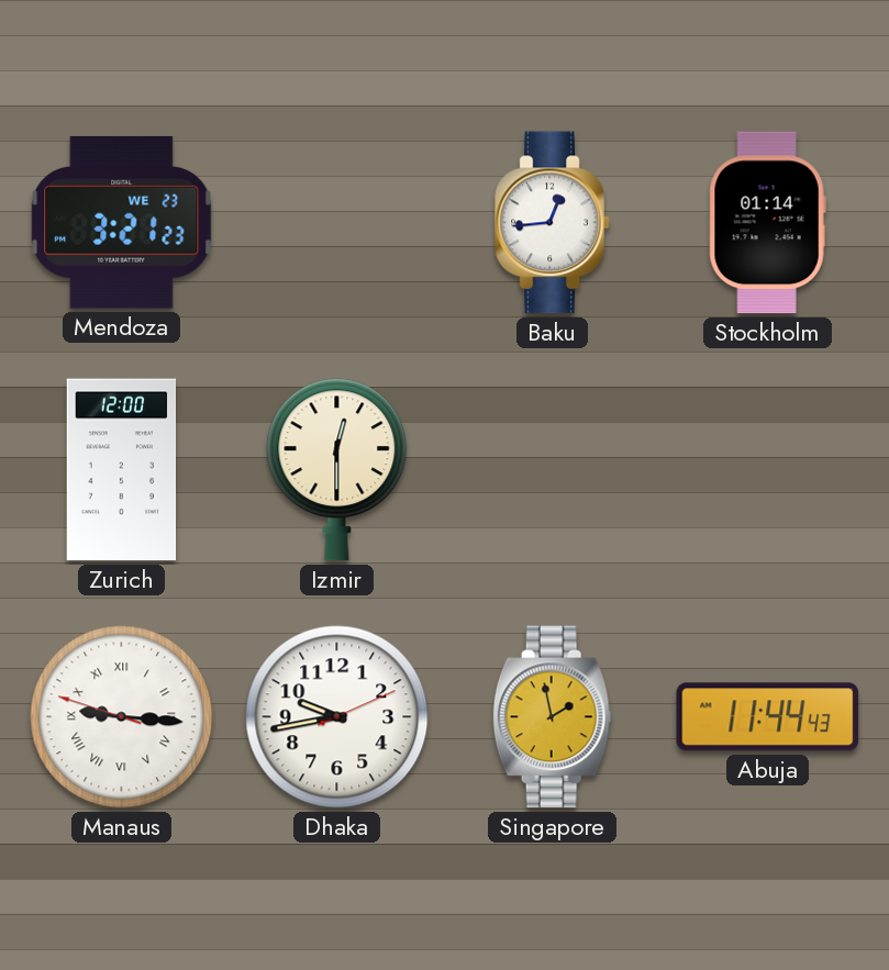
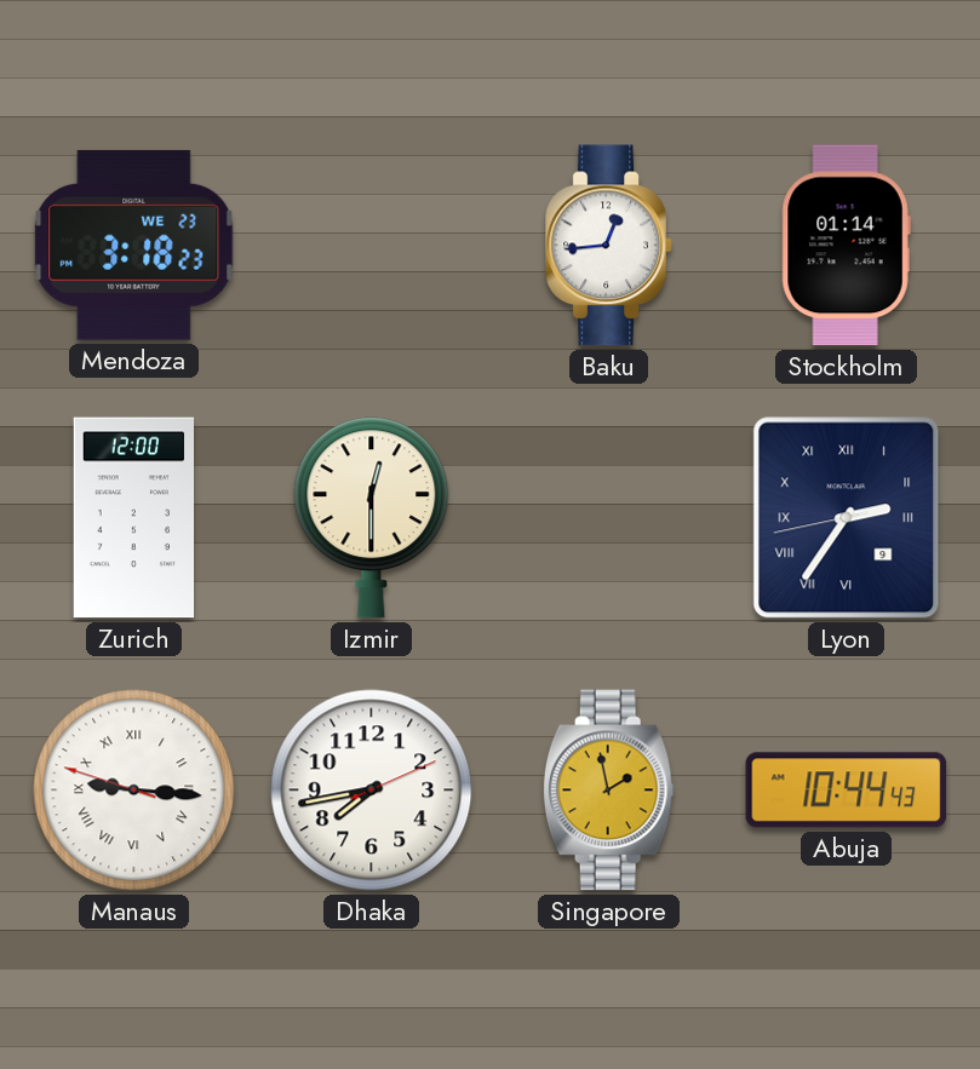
Mendoza: 3:21 -> 3:18
Lyon: none -> 2:35
Dhaka: 9:43 -> 7:43
Abuja: 11:44 -> 10:44
